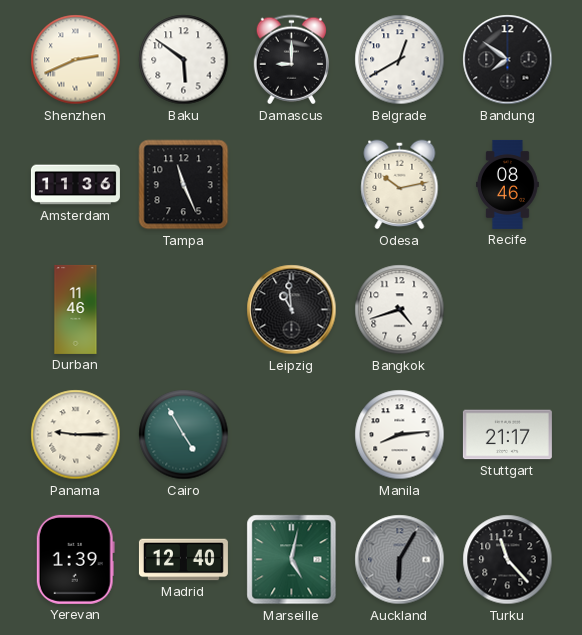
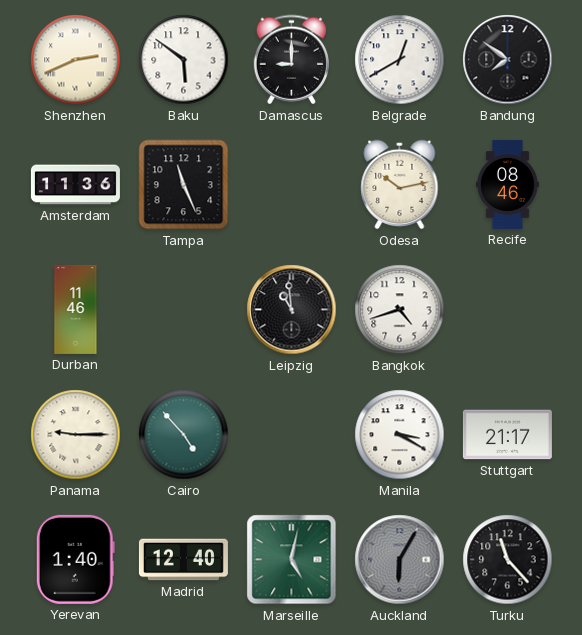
Cairo: 4:55 -> 4:53
Manila: 8:14 -> 3:20
Yerevan: 1:39 -> 1:40
